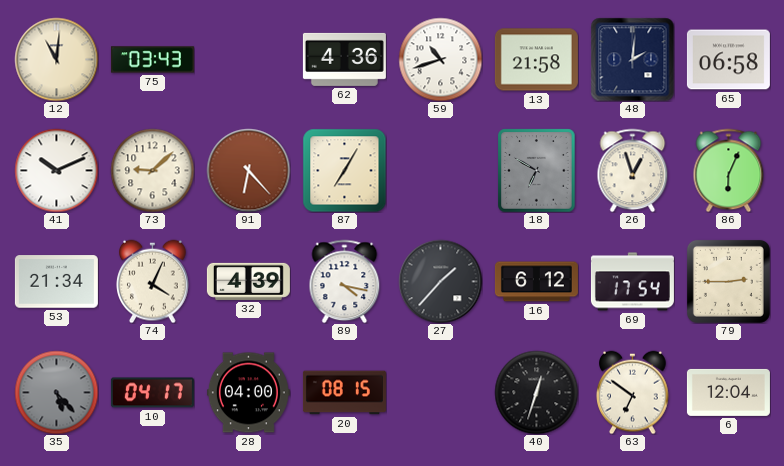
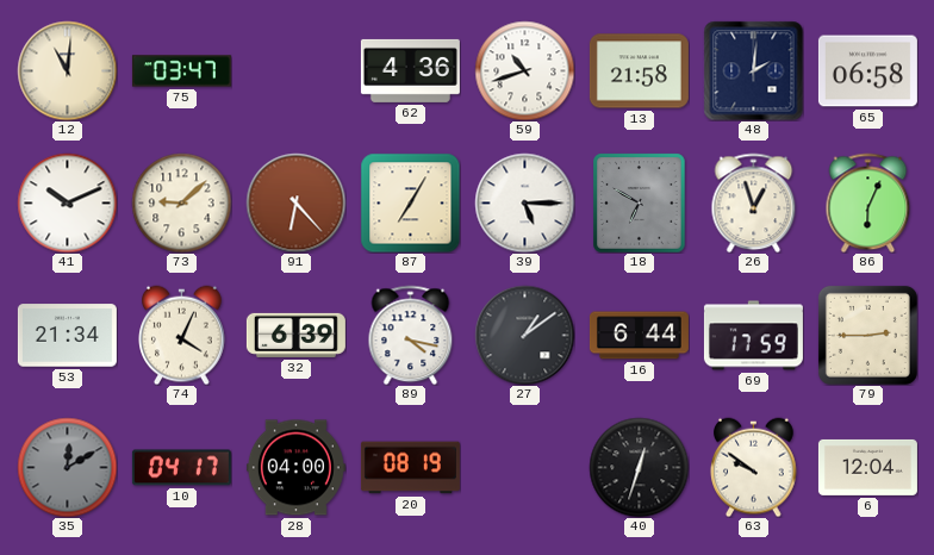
75: 03:43 -> 03:47
39: none -> 5:15
32: 4:39 -> 6:39
27: 1:37 -> 1:09
16: 6:12 -> 6:44
69: 17:54 -> 17:59
35: 5:23 -> 12:10
20: 08:15 -> 08:19
63: 6:51 -> 9:51
